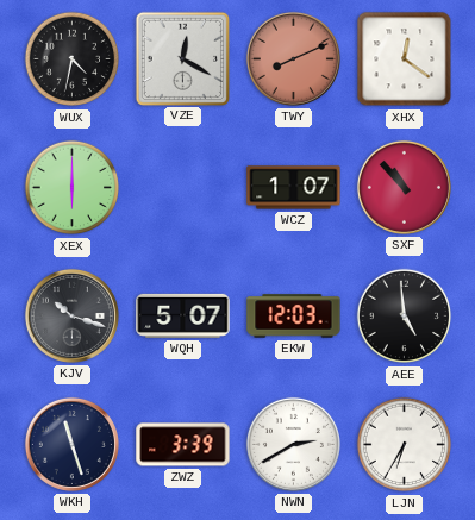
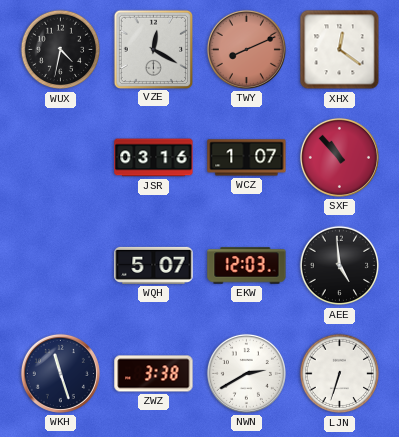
XEX: 6:00 -> none
JSR: none -> 03:16
KJV: 10:18 -> none
ZWZ: 3:39 -> 3:38
LJN: 6:35 -> 6:33
